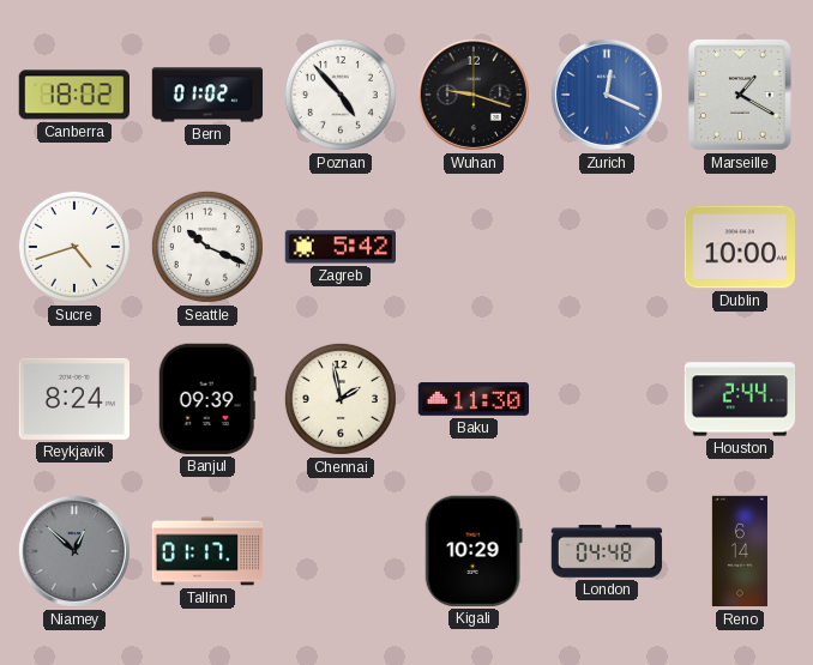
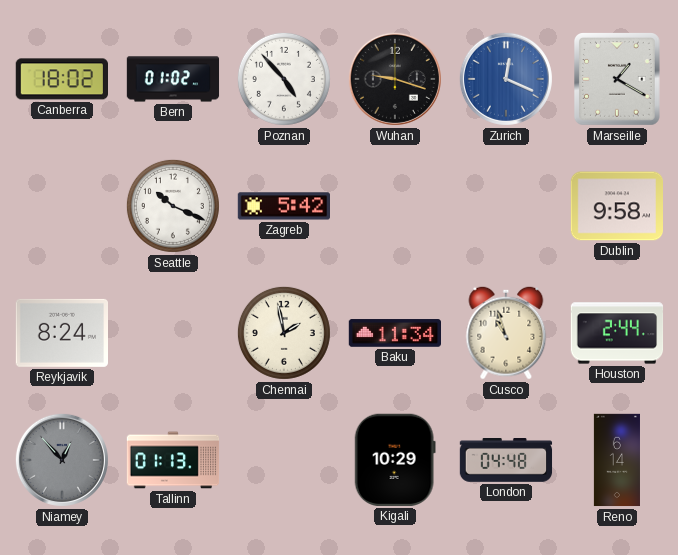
Sucre: 4:42 -> none
Dublin: 10:00 -> 9:58
Banjul: 09:39 -> none
Baku: 11:30 -> 11:34
Cusco: none -> 10:57
Niamey: 12:52 -> 12:53
Tallinn: 01:17 -> 01:13
